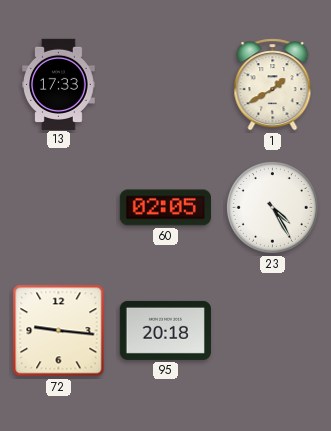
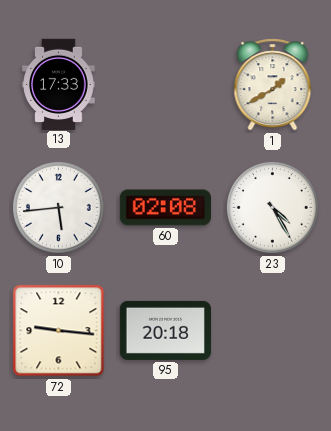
10: none -> 5:44
60: 02:05 -> 02:08
